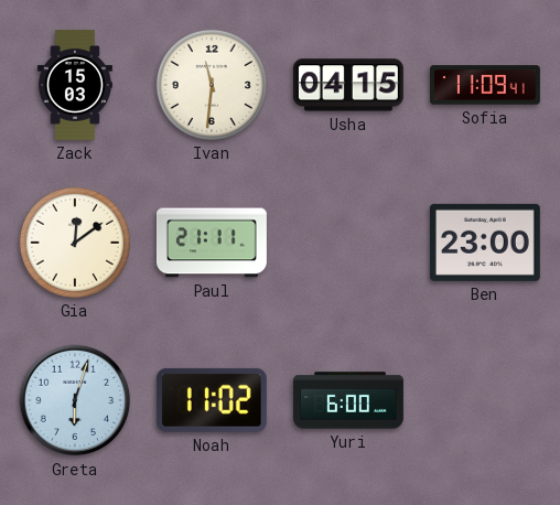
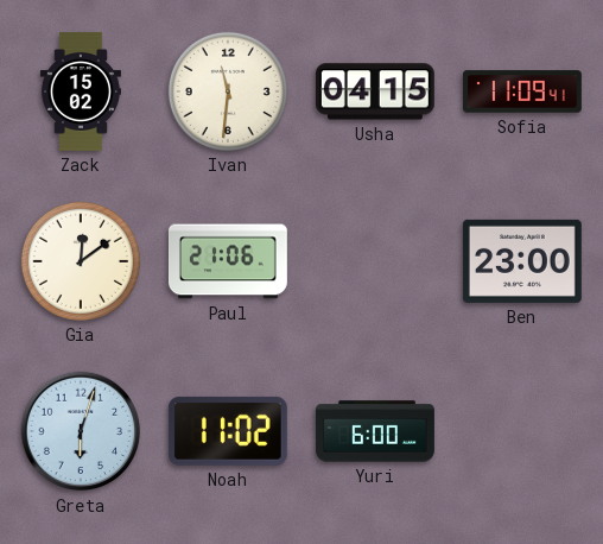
Zack: 15:03 -> 15:02
Paul: 21:11 -> 21:06
